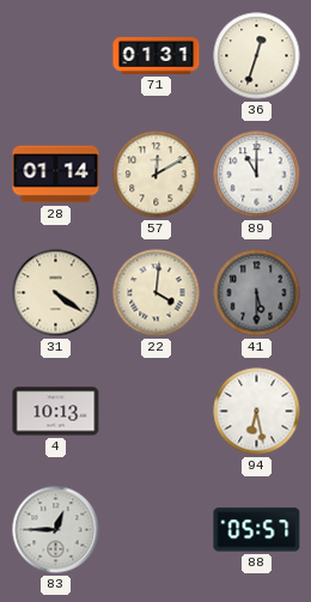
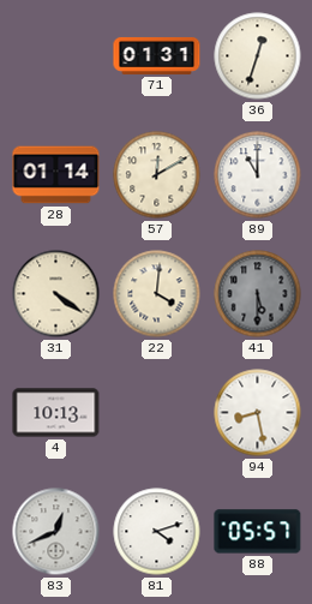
94: 6:28 -> 8:28
83: 12:45 -> 12:41
81: none -> 4:12
